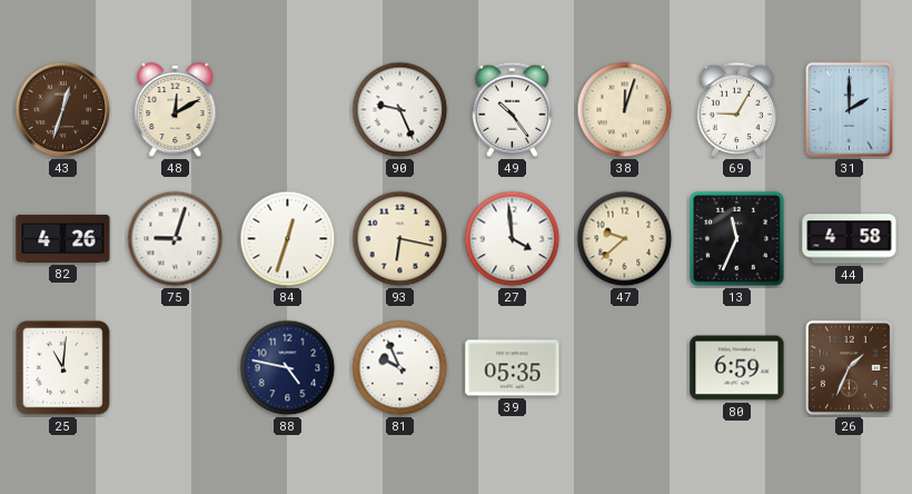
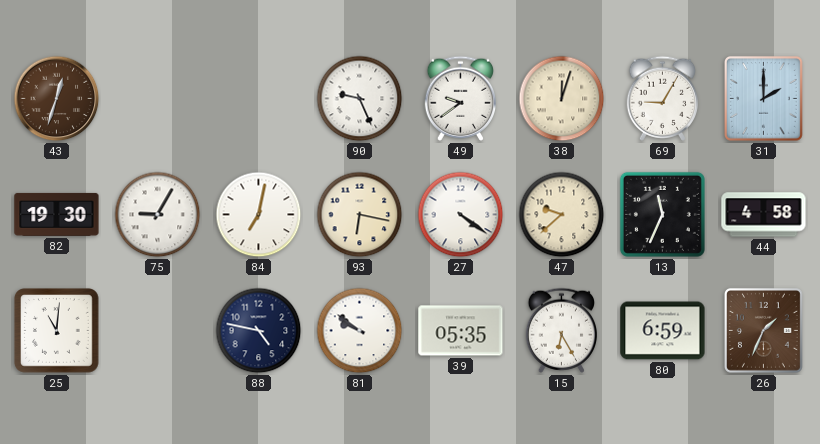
48: 12:10 -> none
49: 10:24 -> 9:39
82: 4:26 -> 19:30
75: 9:03 -> 9:05
84: 12:33 -> 7:02
27: 3:59 -> 4:21
81: 9:56 -> 9:51
15: none -> 6:25
